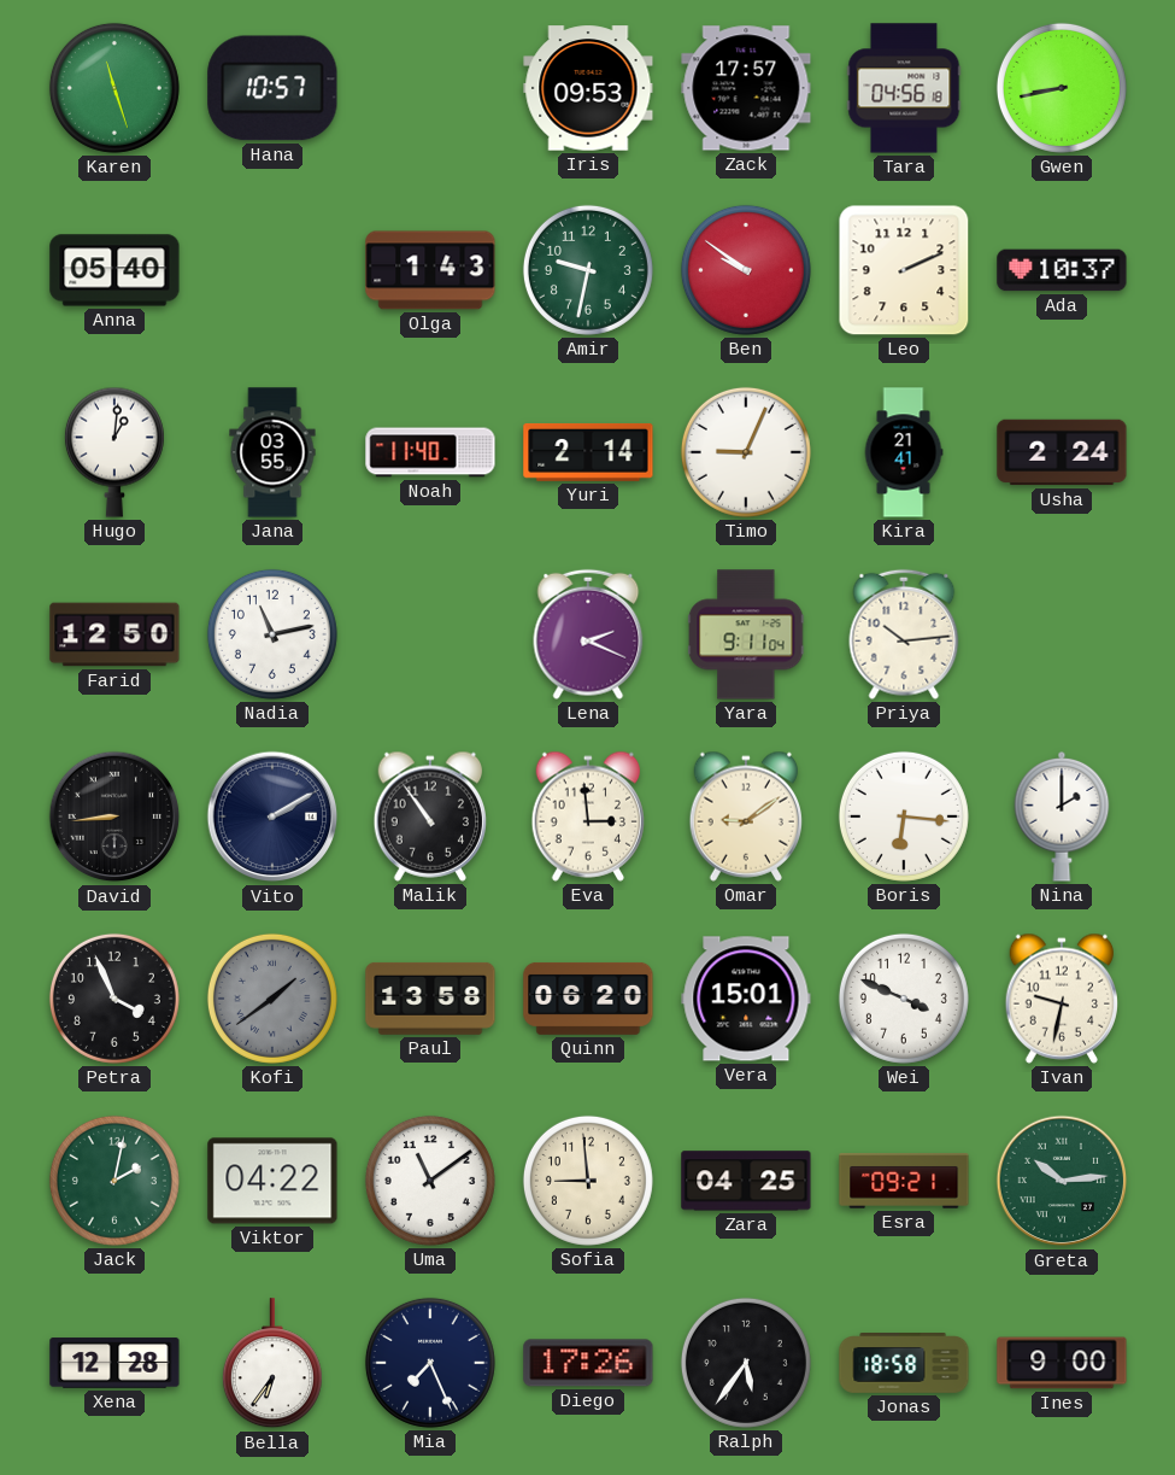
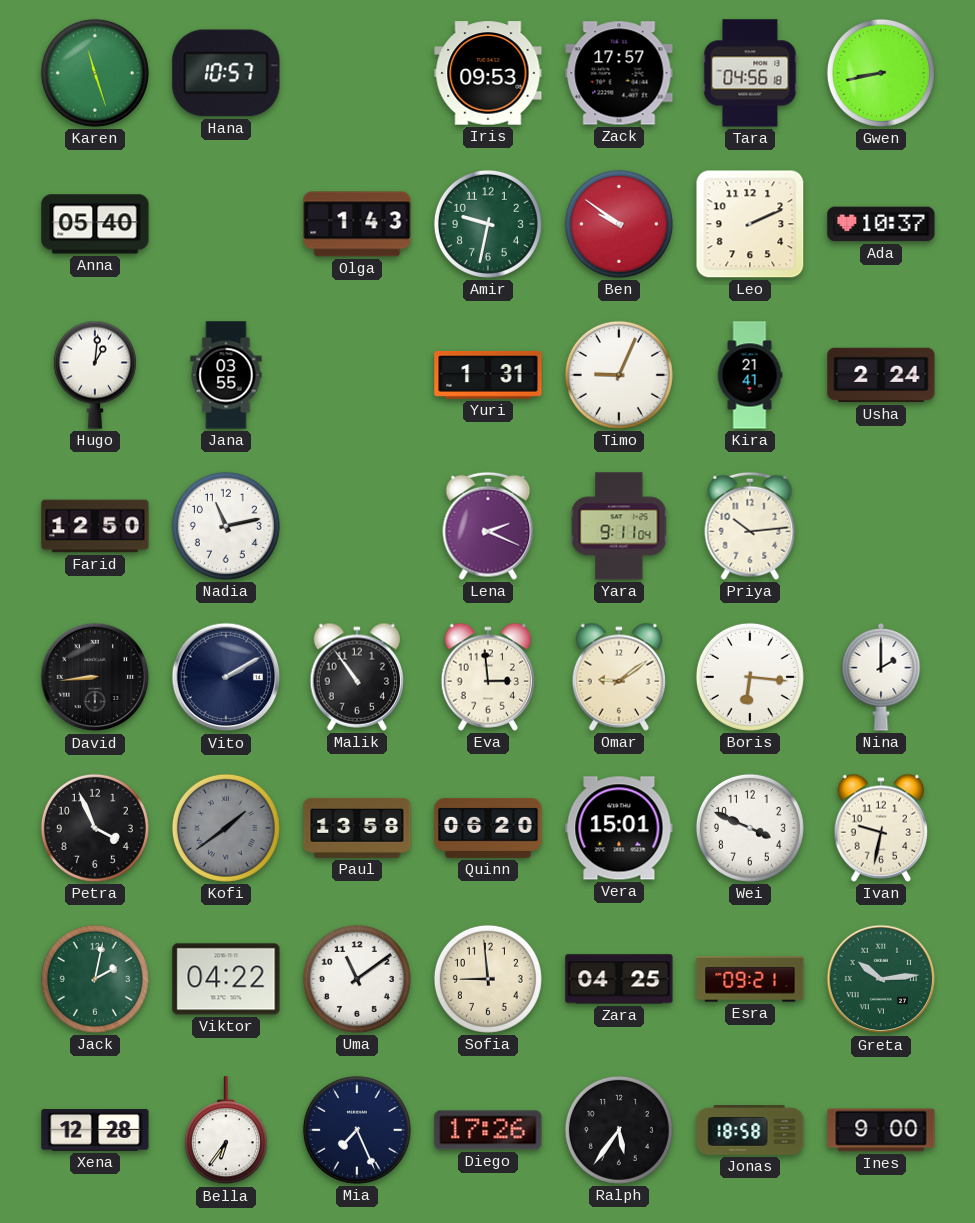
Noah: 11:40 -> none
Yuri: 2:14 -> 1:31
